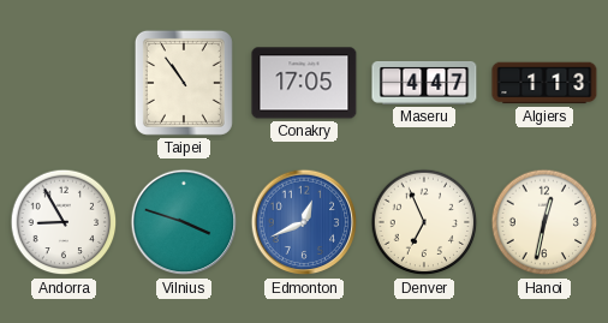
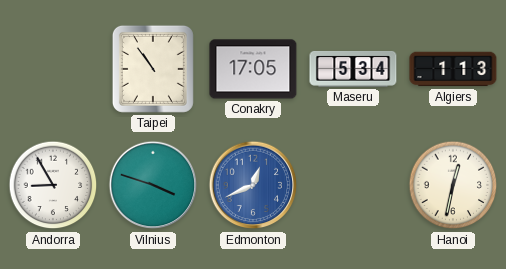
Maseru: 4:47 -> 5:34
Denver: 6:56 -> none
